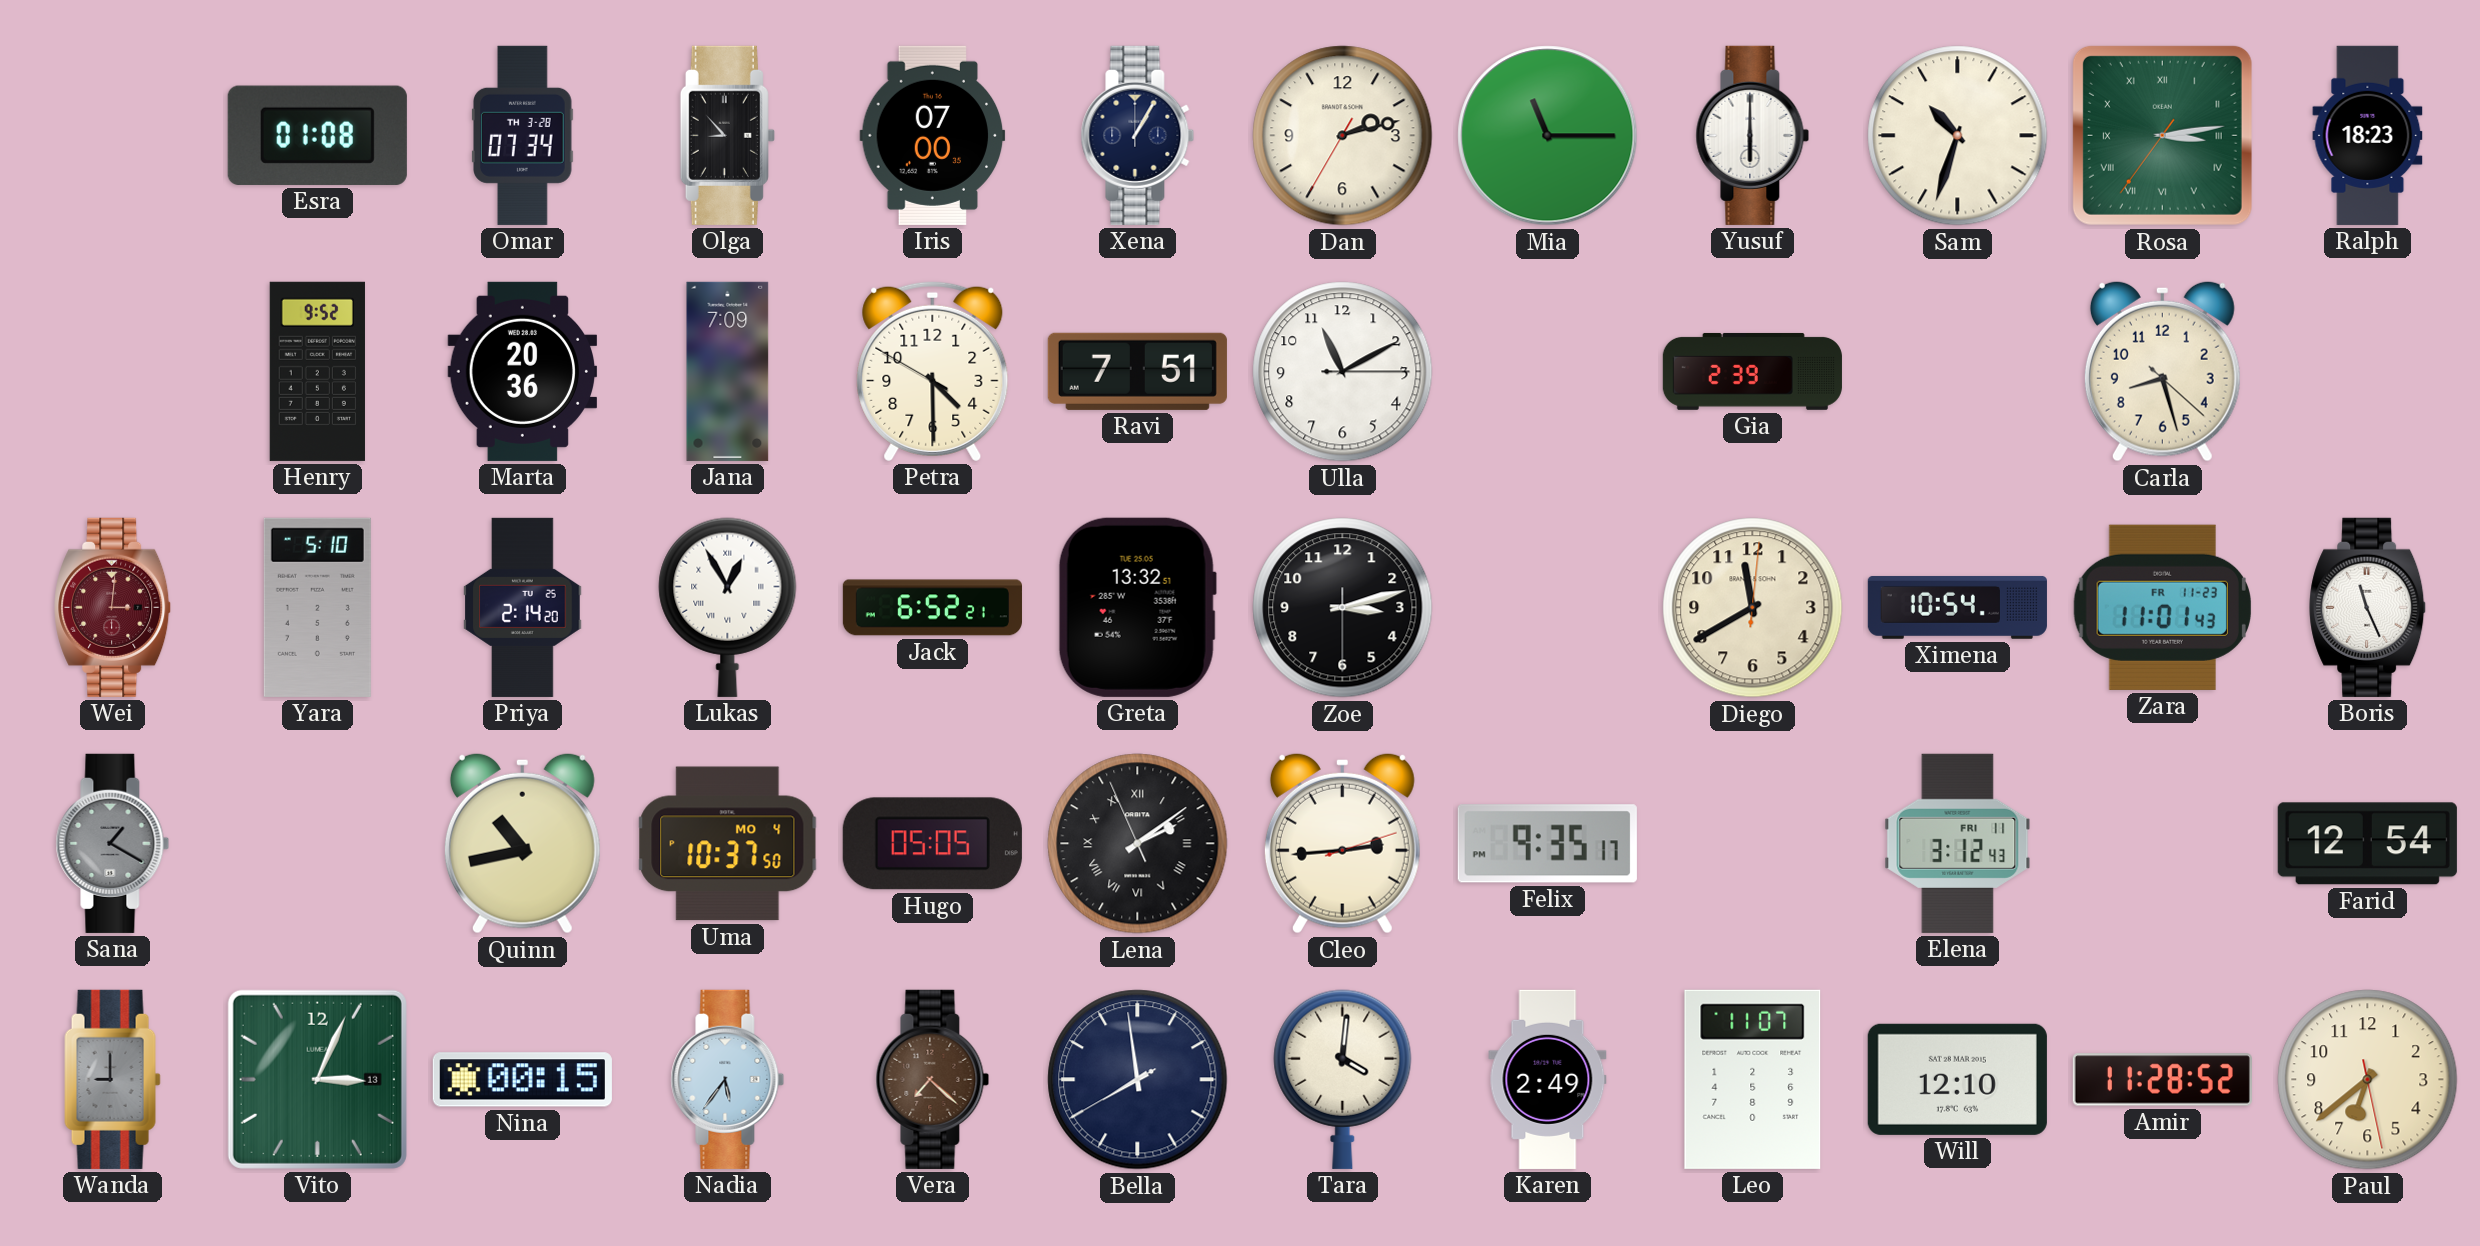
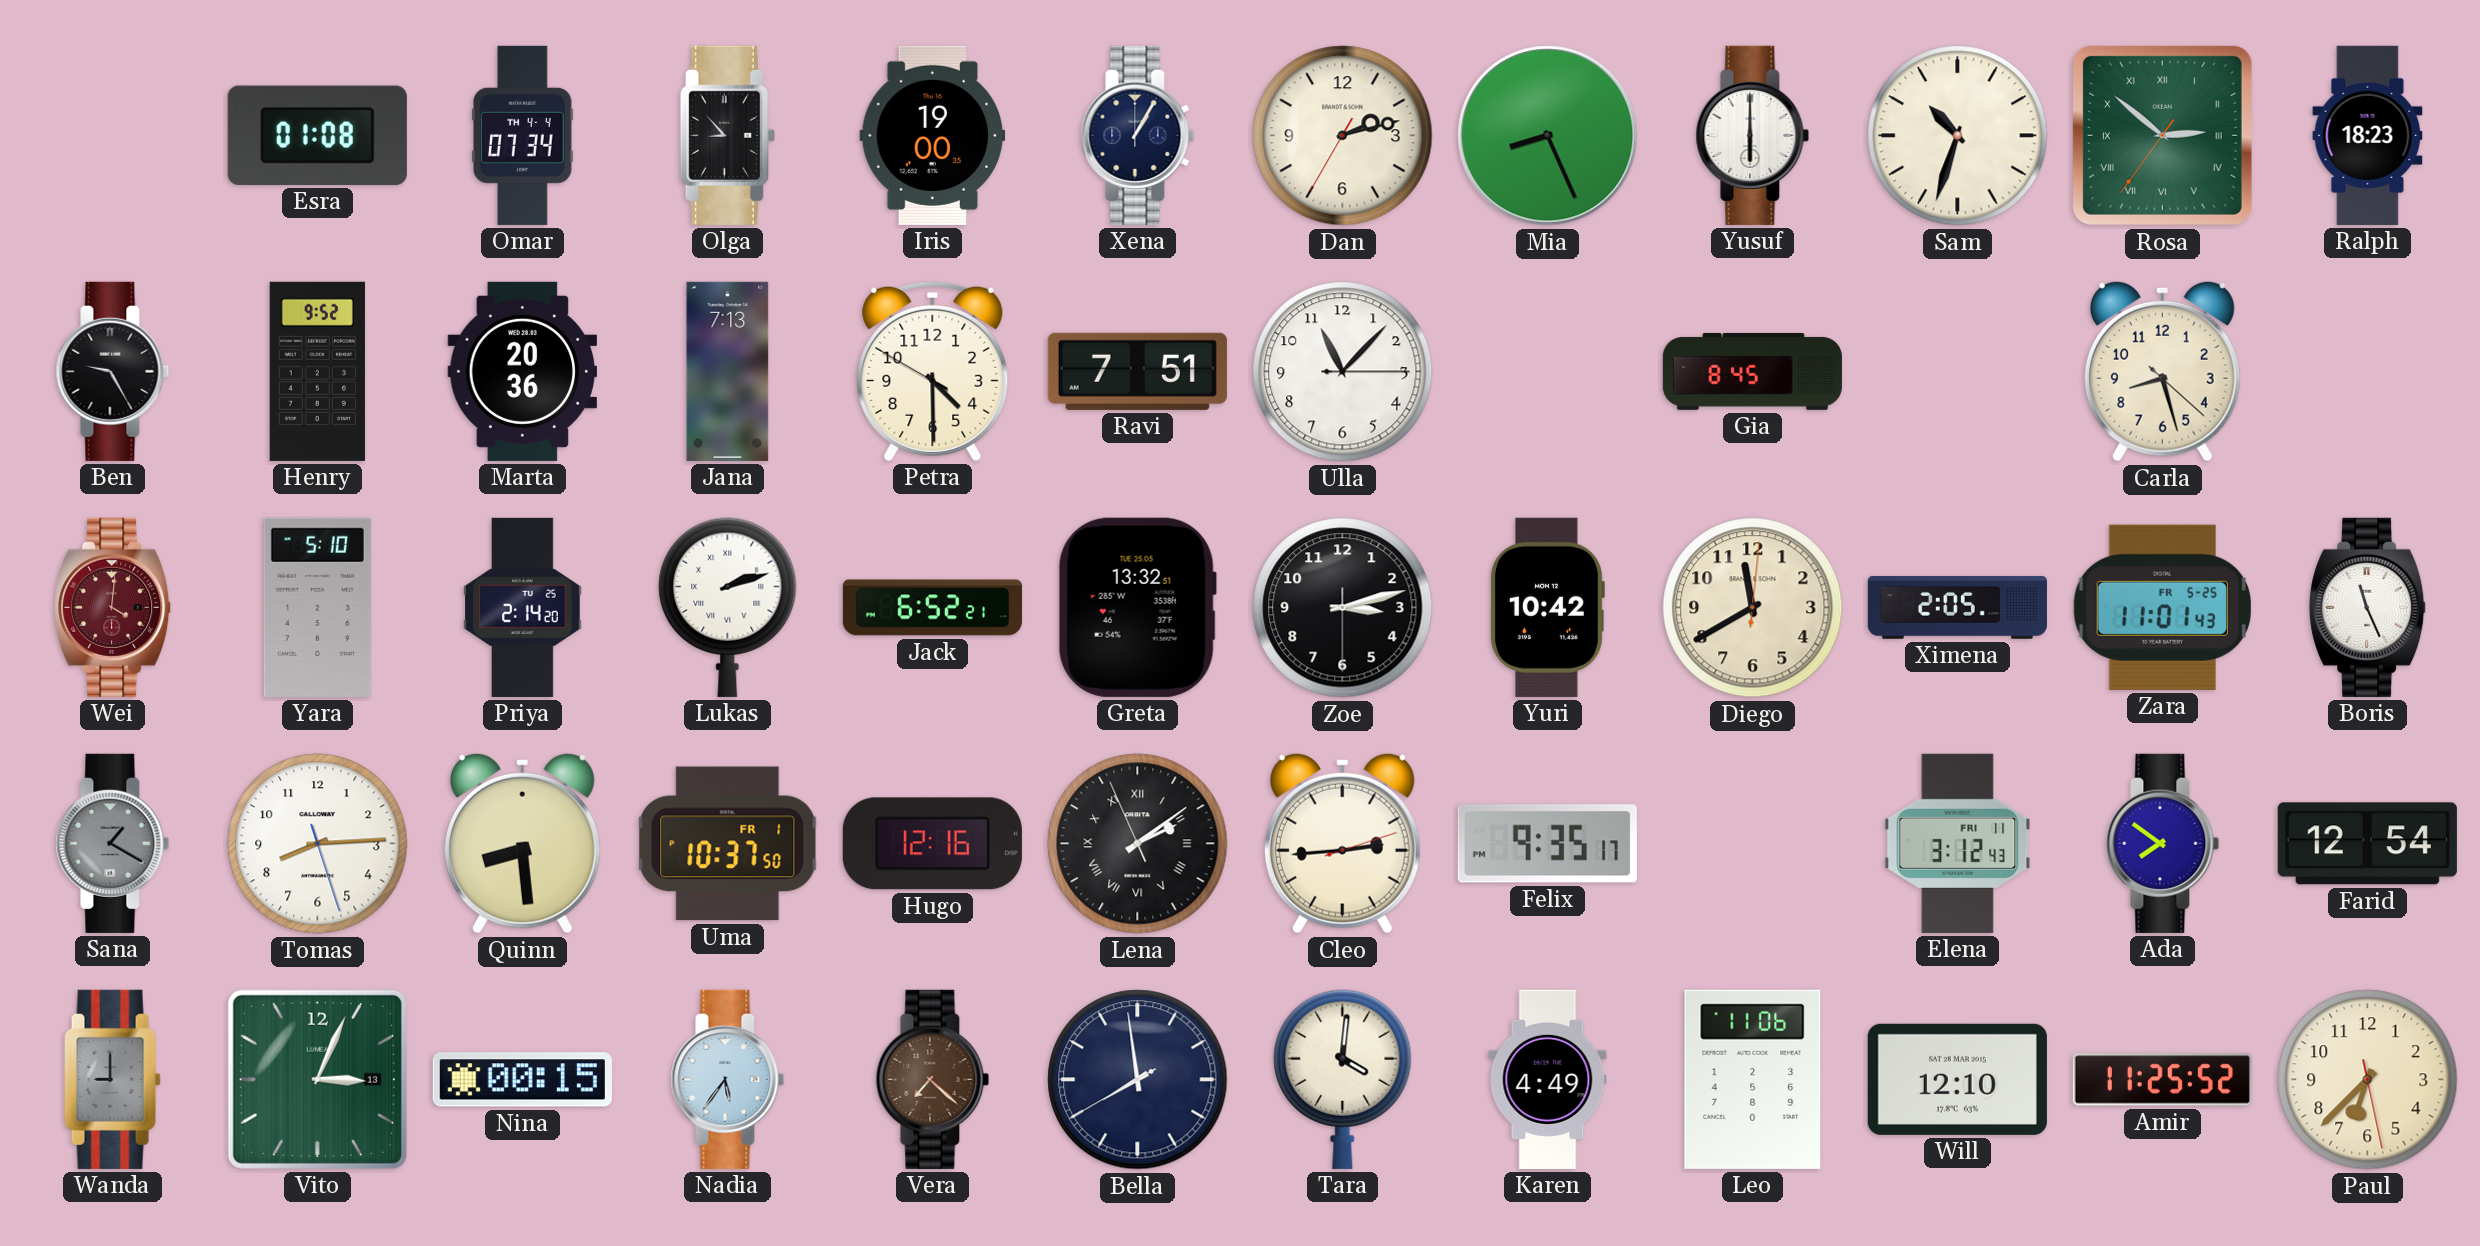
Omar date: TH 3-28 -> TH 4-4
Iris: 07:00 -> 19:00
Mia: 11:15 -> 8:26
Rosa: 3:13 -> 2:51
Ben: none -> 9:25
Jana: 7:09 -> 7:13
Ulla: 11:10 -> 11:07
Gia: 2:39 -> 8:45
Wei: 3:01 -> 4:01
Lukas: 12:55 -> 2:12
Yuri: none -> 10:42
Ximena: 10:54 -> 2:05
Zara date: FR 11-23 -> FR 5-25
Tomas: none -> 8:14
Quinn: 10:43 -> 8:29
Uma date: MO 4 -> FR 1
Hugo: 05:05 -> 12:16
Ada: none -> 7:51
Karen: 2:49 -> 4:49
Leo: 11:07 -> 11:06
Amir: 11:28 -> 11:25
Paul: 6:38 -> 6:37
